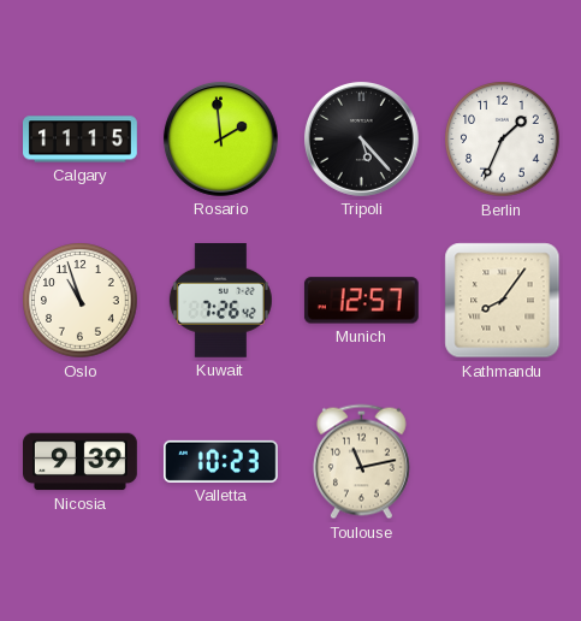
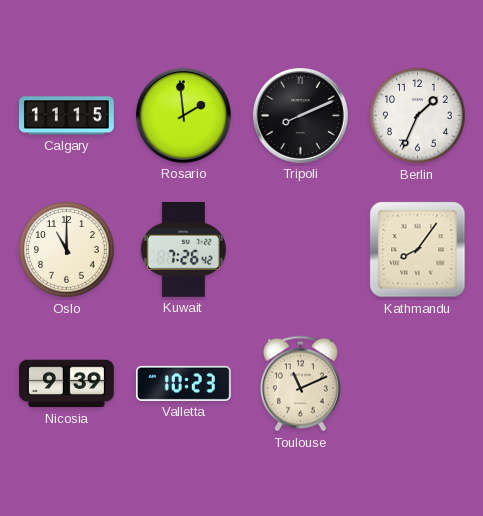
Tripoli: 5:23 -> 8:11
Oslo: 10:57 -> 11:00
Munich: 12:57 -> none
Toulouse: 11:13 -> 11:11
